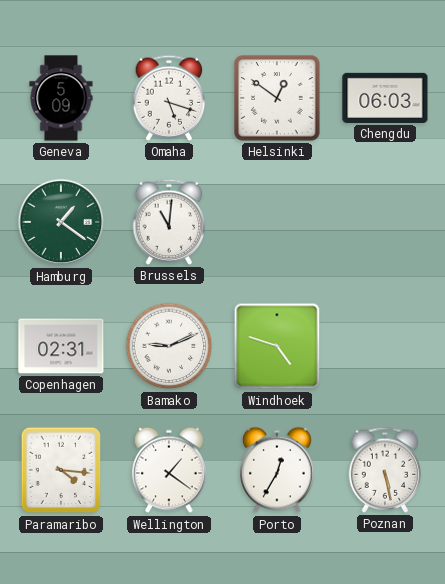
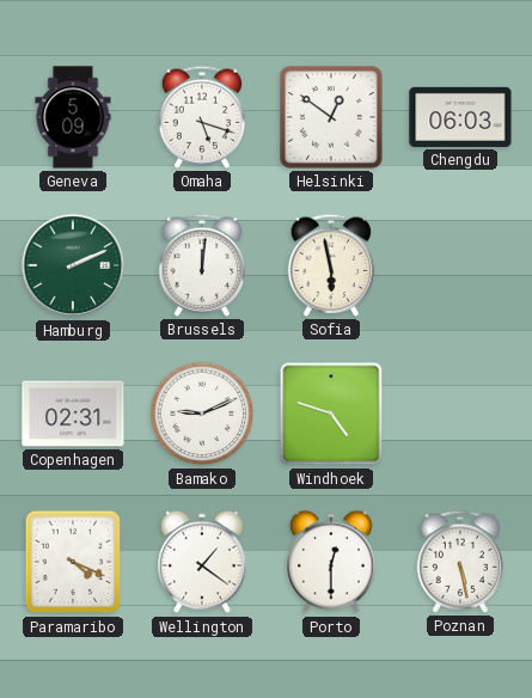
Hamburg: 1:21 -> 2:11
Brussels: 11:01 -> 12:01
Sofia: none -> 5:58
Paramaribo: 4:16 -> 4:19
Porto: 12:35 -> 12:30
